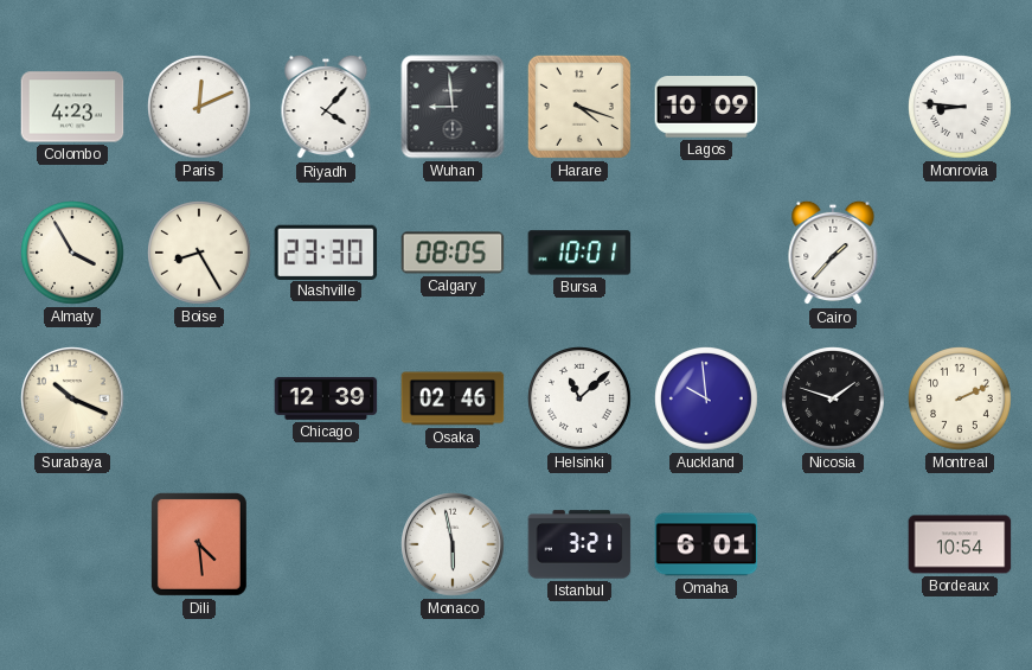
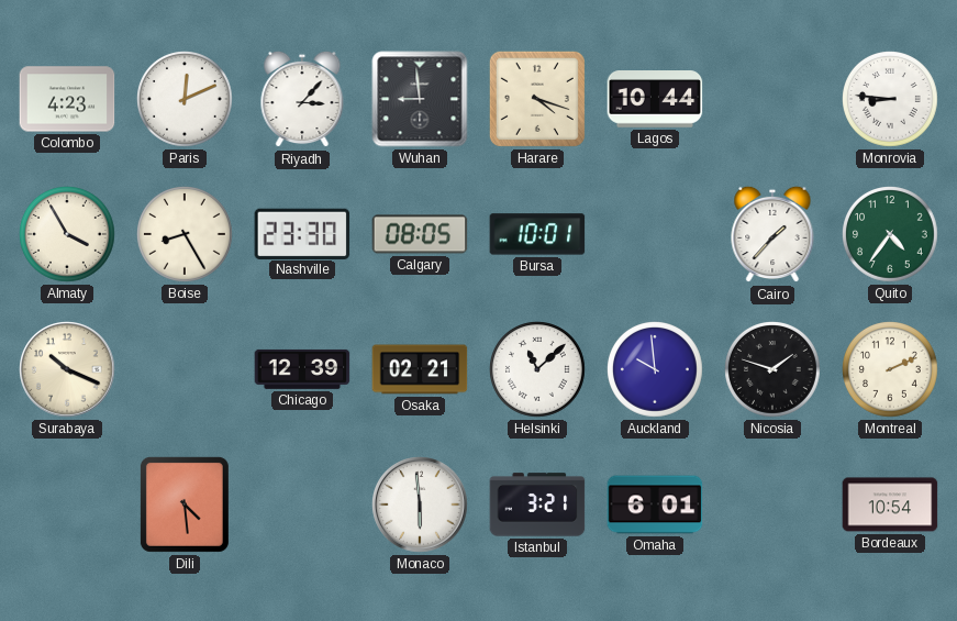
Riyadh: 4:07 -> 3:07
Lagos: 10:09 -> 10:44
Quito: none -> 4:36
Osaka: 02:46 -> 02:21
Monaco: 5:58 -> 5:59
